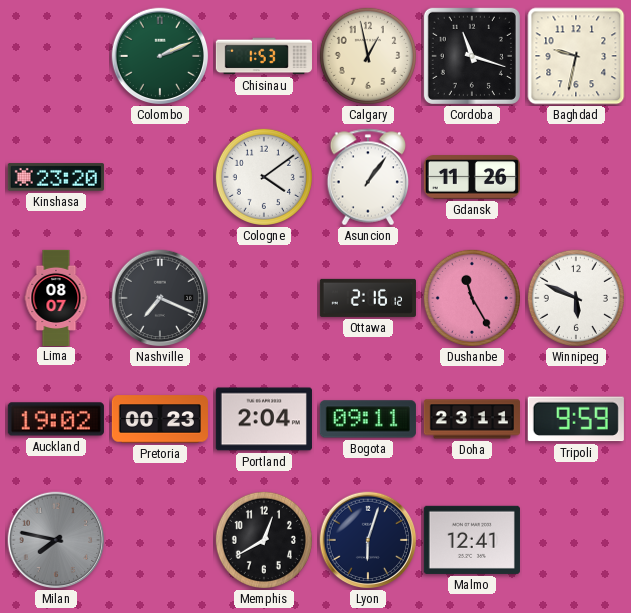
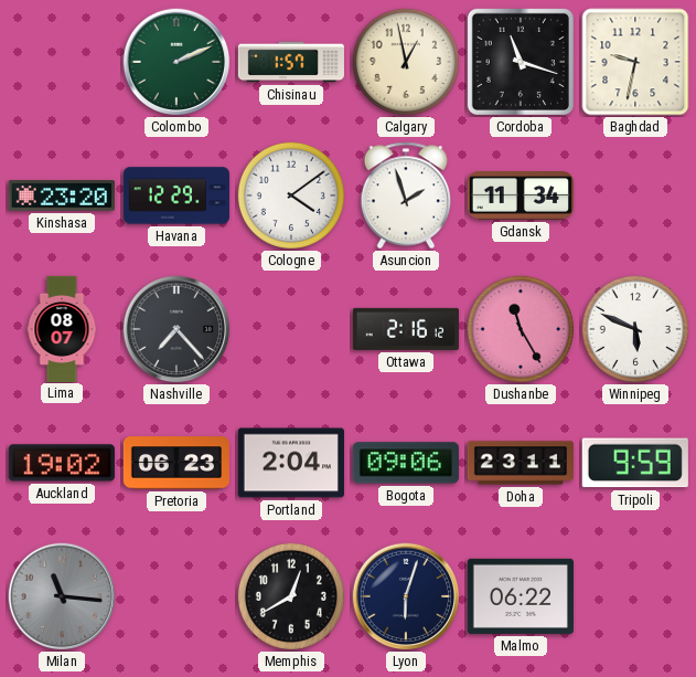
Chisinau: 1:53 -> 1:57
Havana: none -> 12:29
Asuncion: 1:06 -> 1:57
Gdansk: 11:26 -> 11:34
Nashville: 7:19 -> 7:23
Pretoria: 00:23 -> 06:23
Bogota: 09:11 -> 09:06
Milan: 7:47 -> 11:16
Malmo: 12:41 -> 06:22
